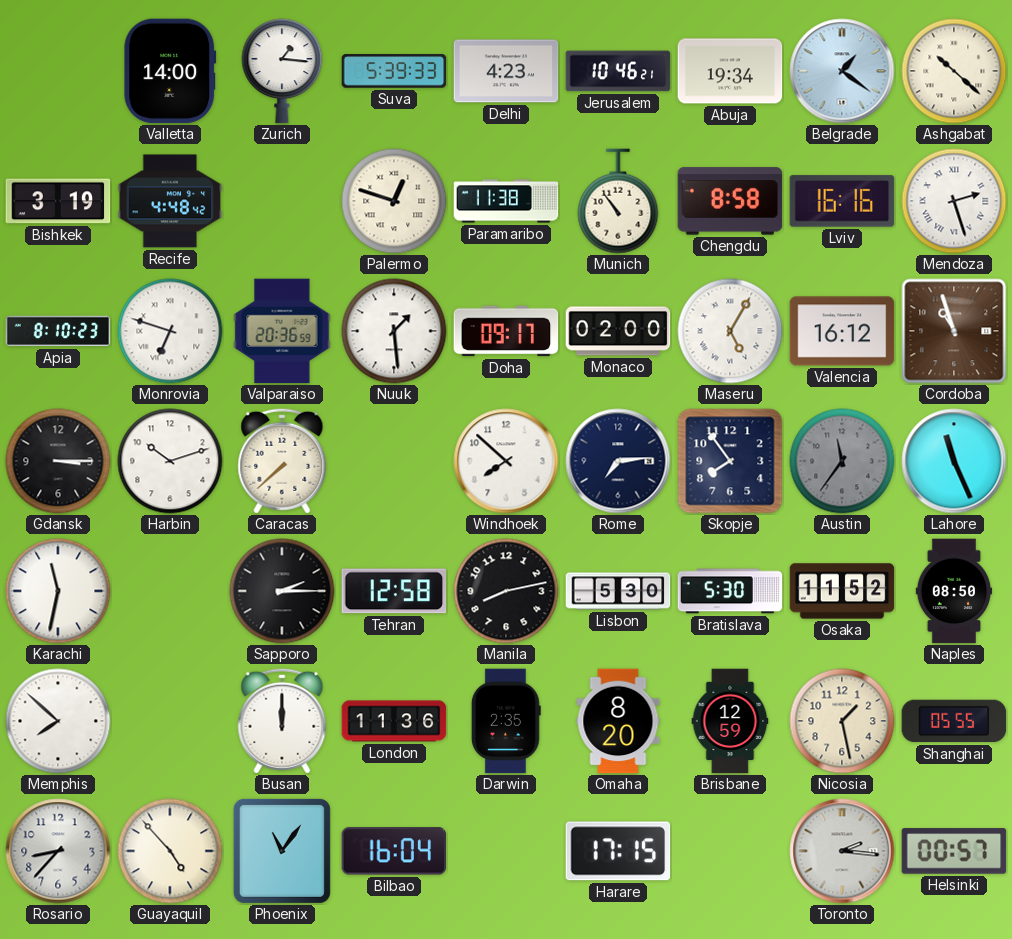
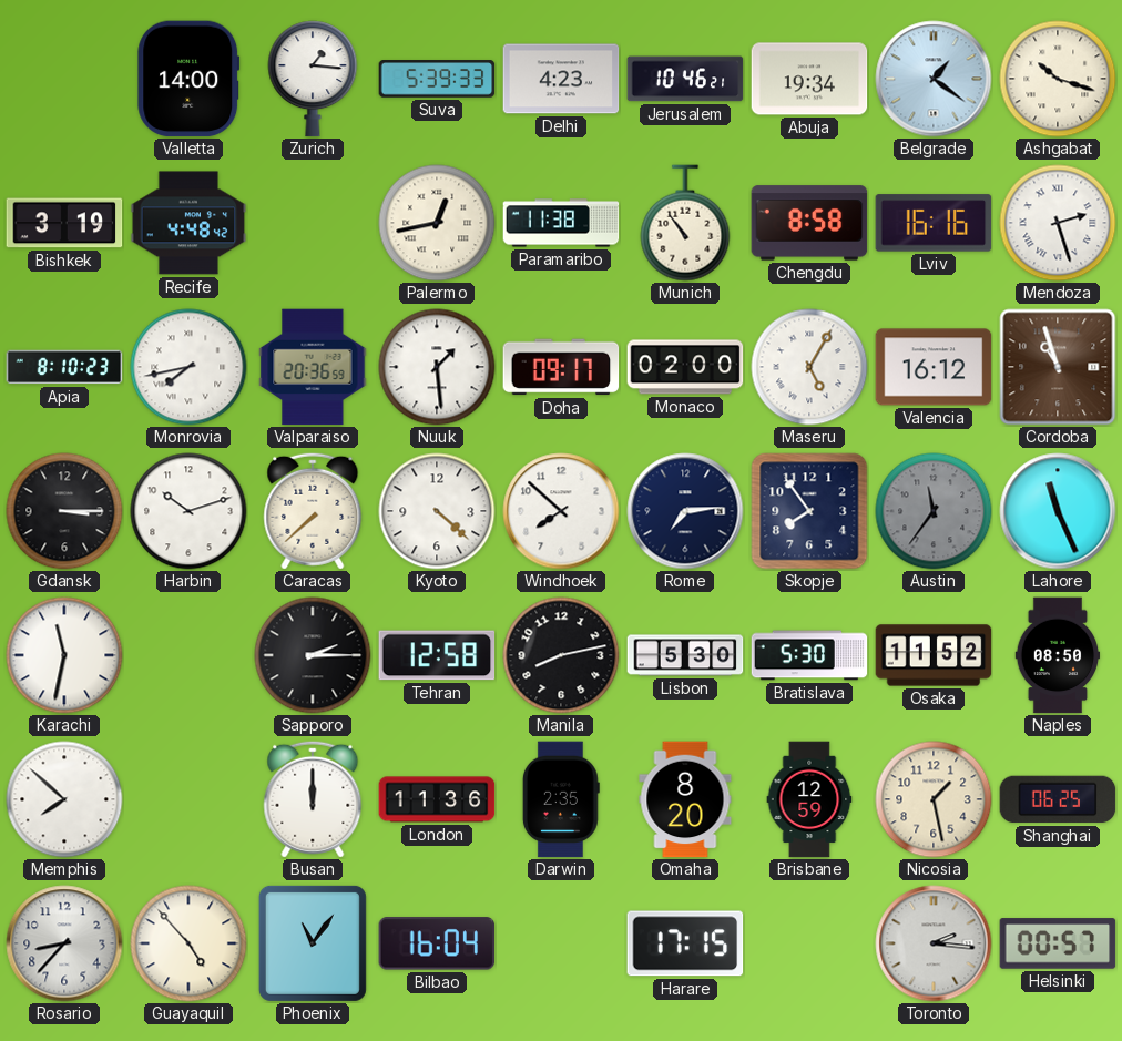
Ashgabat: 10:22 -> 10:18
Palermo: 12:48 -> 12:43
Monrovia: 6:48 -> 7:43
Kyoto: none -> 4:22
Shanghai: 05:55 -> 06:25
